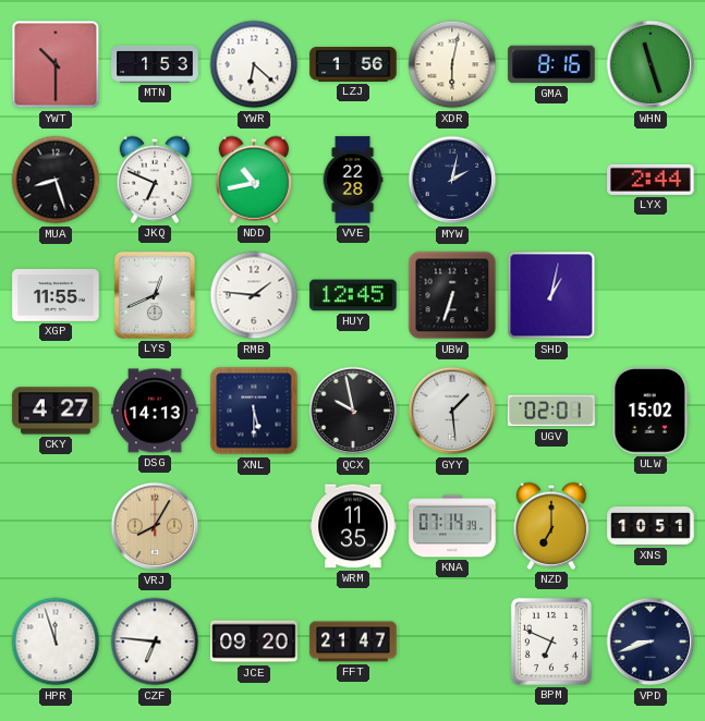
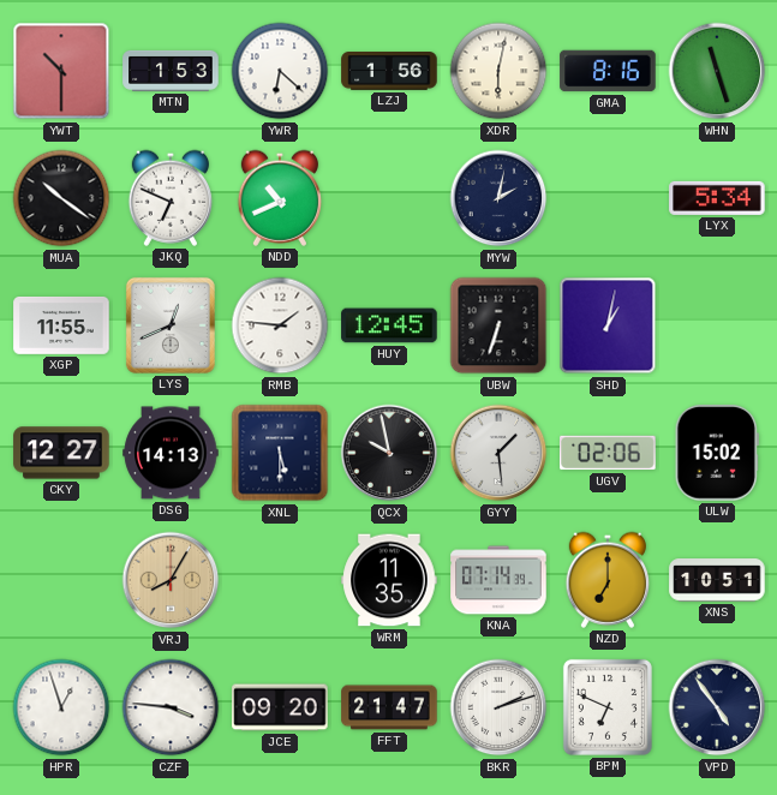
MUA: 8:27 -> 10:21
NDD: 10:43 -> 10:41
VVE: 22:28 -> none
LYX: 2:44 -> 5:34
CKY: 4:27 -> 12:27
UGV: 02:01 -> 02:06
HPR: 11:57 -> 12:57
CZF: 6:46 -> 3:46
BKR: none -> 2:12
VPD: 8:42 -> 4:54
